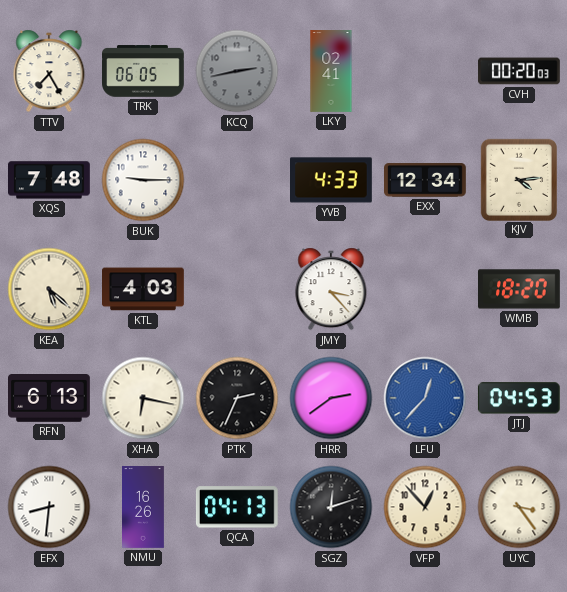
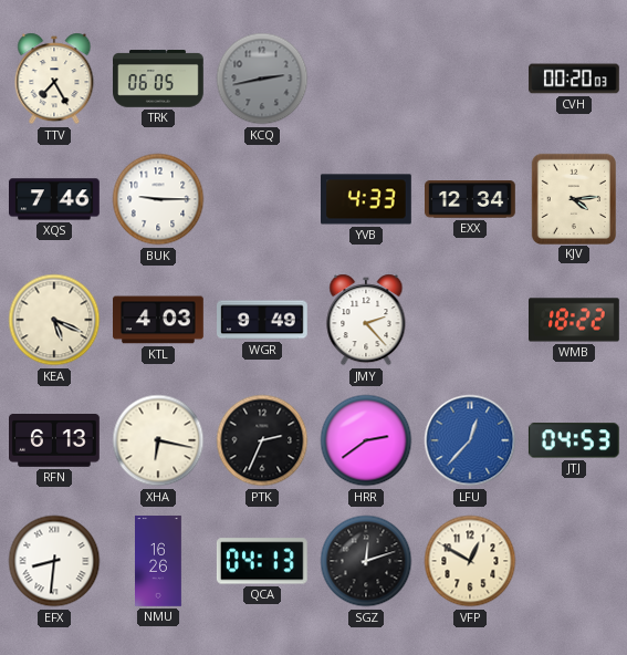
LKY: 02:41 -> none
XQS: 7:48 -> 7:46
KEA: 5:22 -> 5:19
WGR: none -> 9:49
JMY: 3:23 -> 2:23
WMB: 18:20 -> 18:22
VFP: 12:53 -> 12:50
UYC: 3:24 -> none
